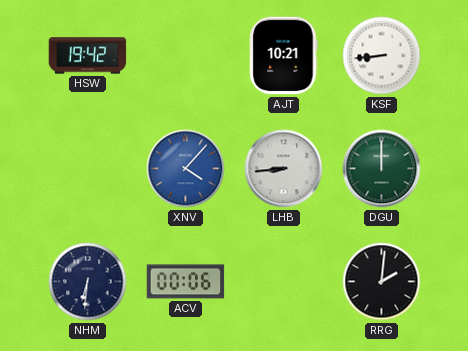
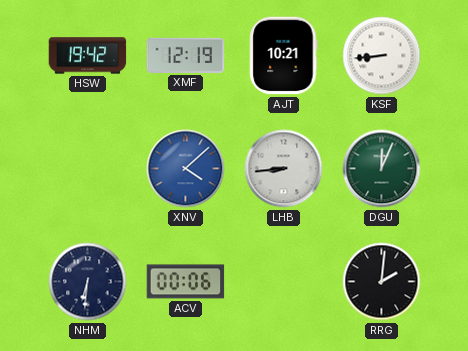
XMF: none -> 12:19
XNV: 4:07 -> 4:08
DGU: 12:00 -> 12:04
